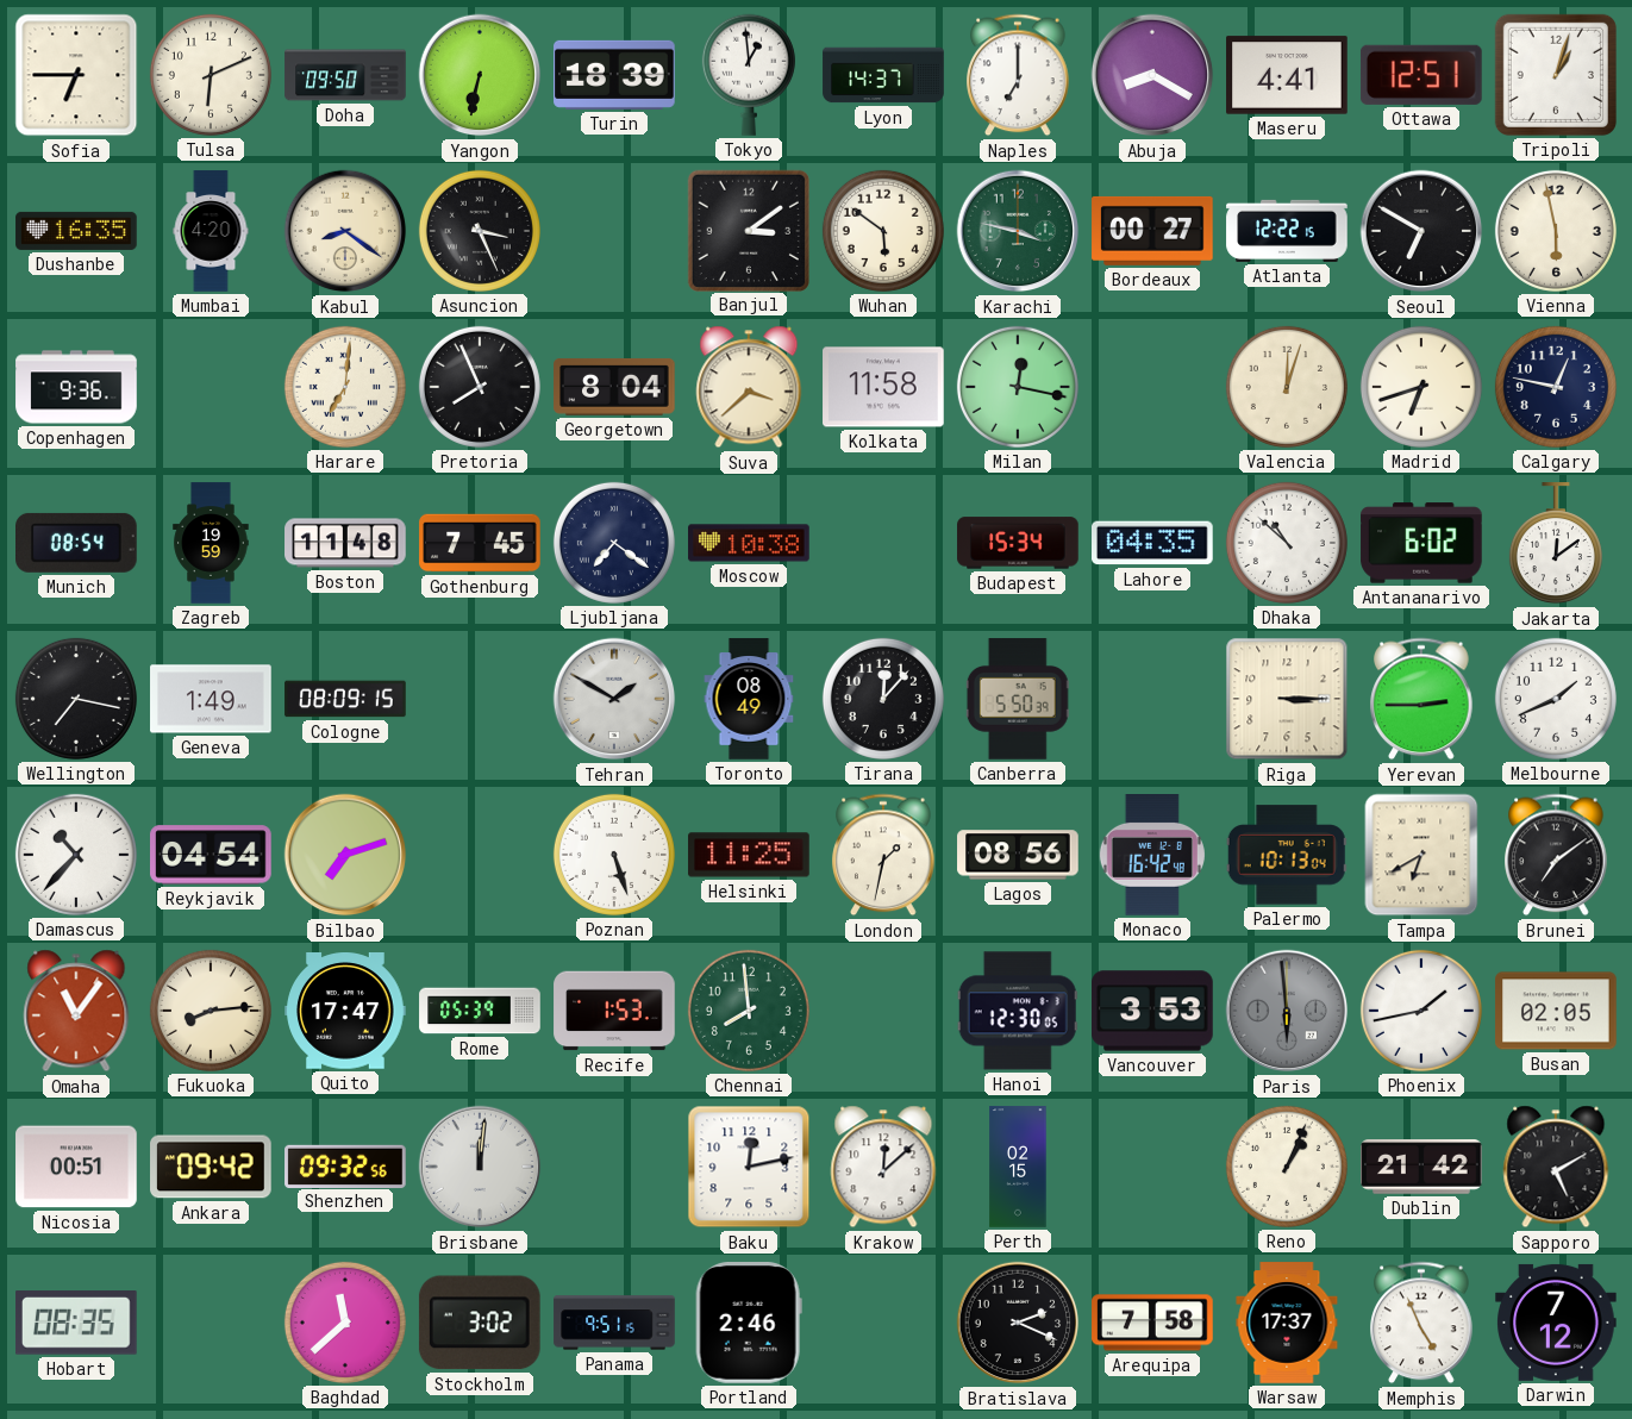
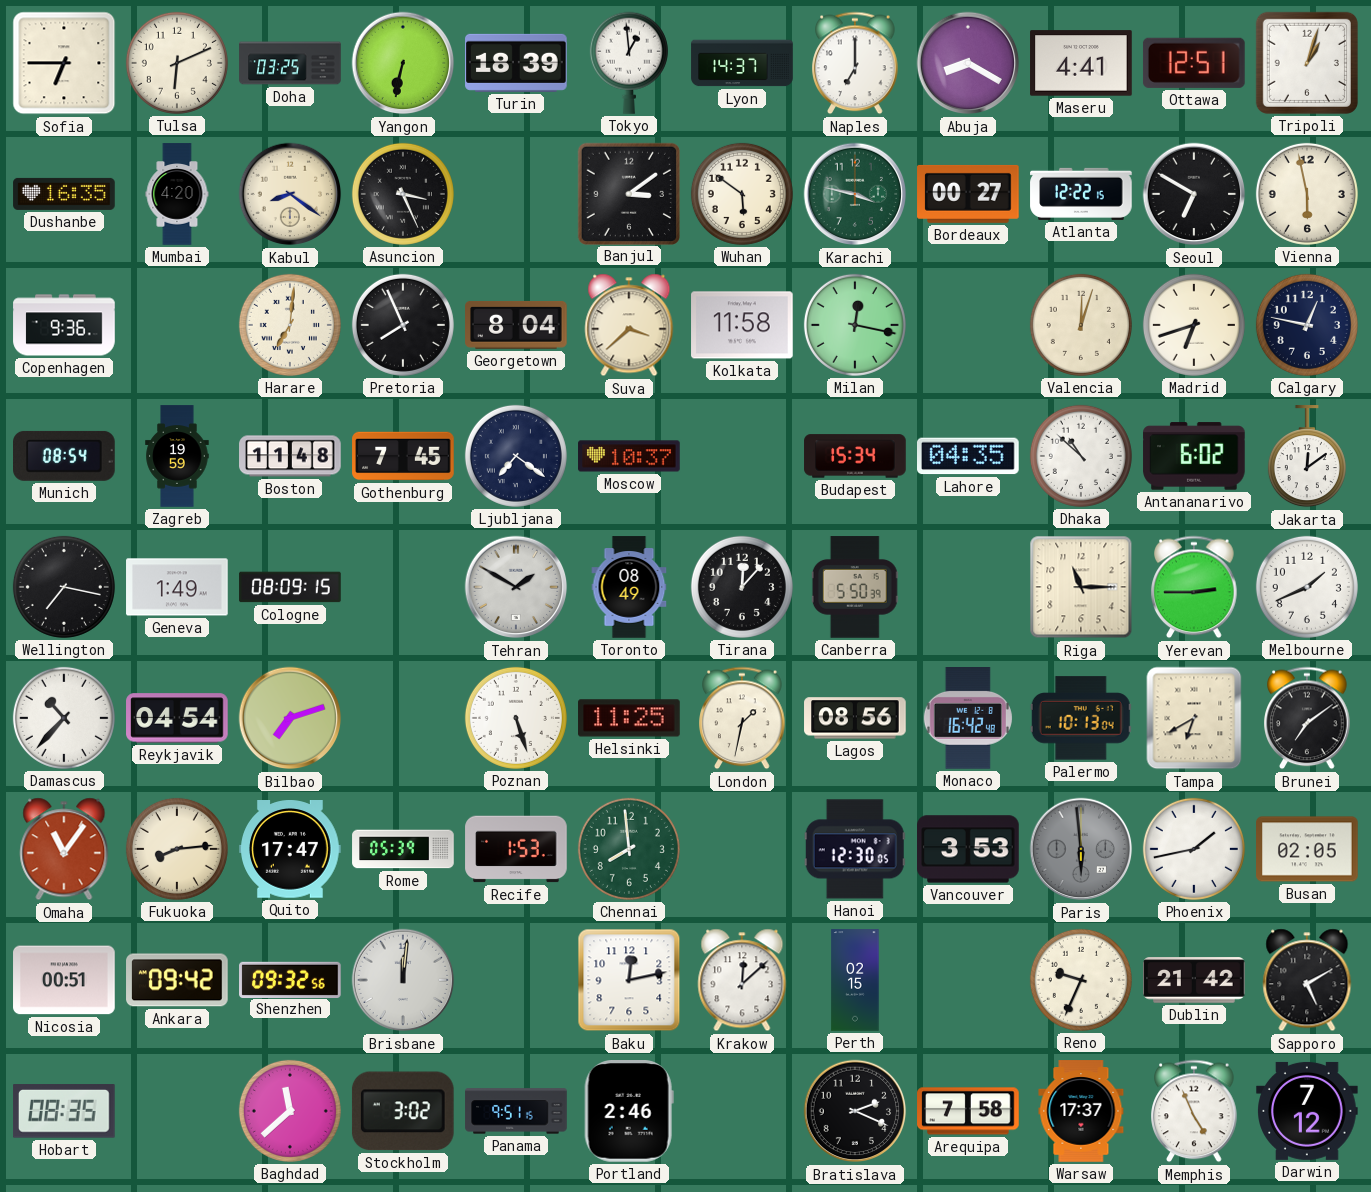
Doha: 09:50 -> 03:25
Moscow: 10:38 -> 10:37
Riga: 3:15 -> 11:15
Reno: 1:04 -> 9:34
